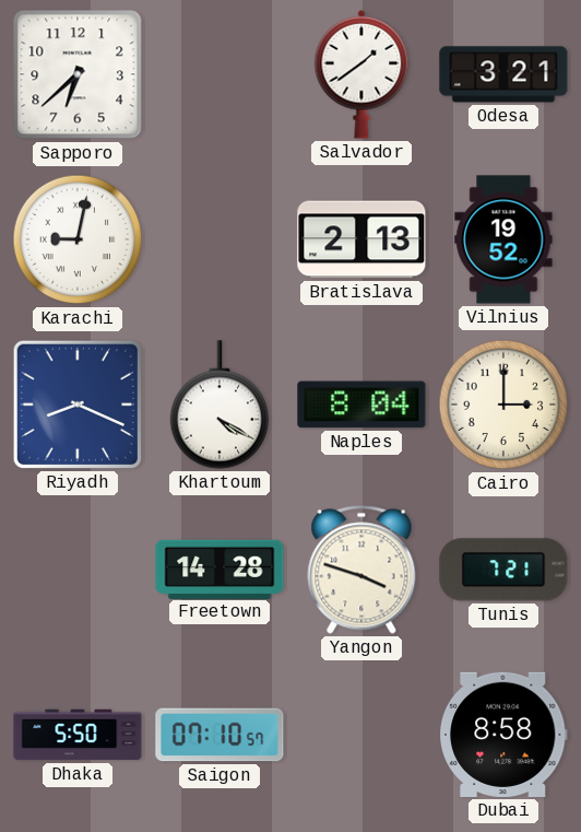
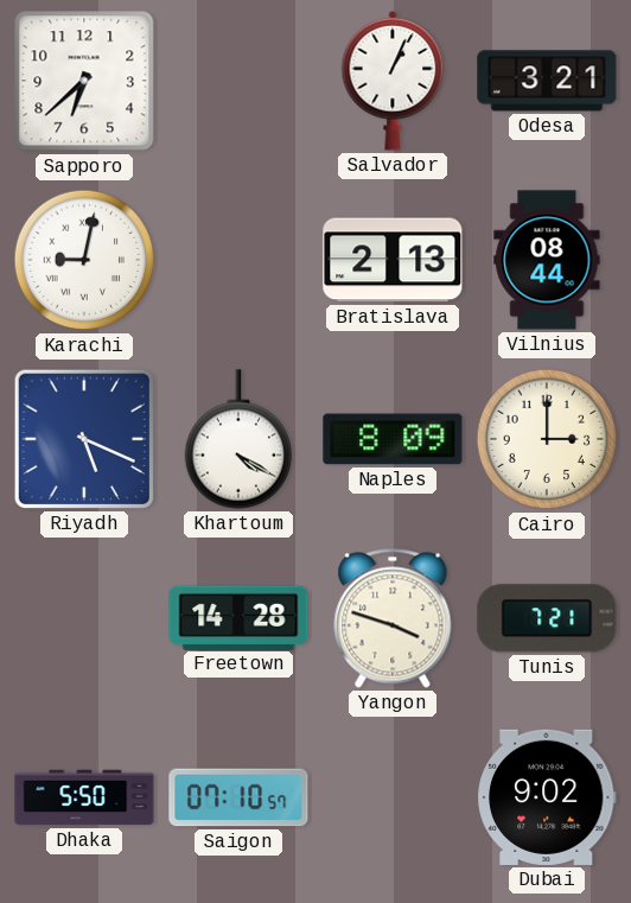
Salvador: 1:39 -> 1:04
Vilnius: 19:52 -> 08:44
Riyadh: 8:19 -> 5:19
Naples: 8:04 -> 8:09
Dubai: 8:58 -> 9:02
